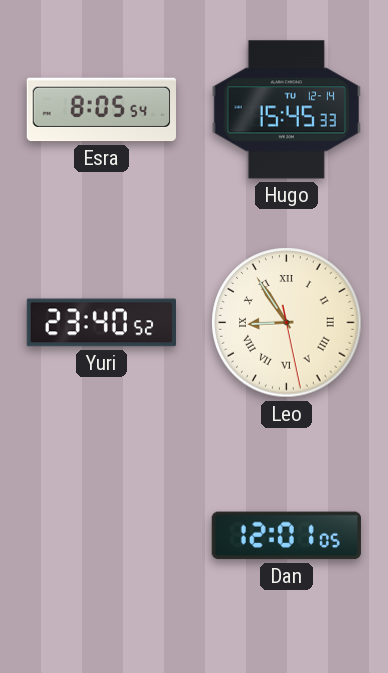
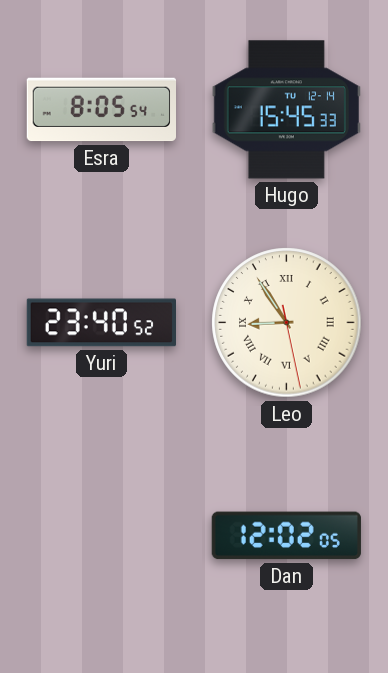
Dan: 12:01 -> 12:02
